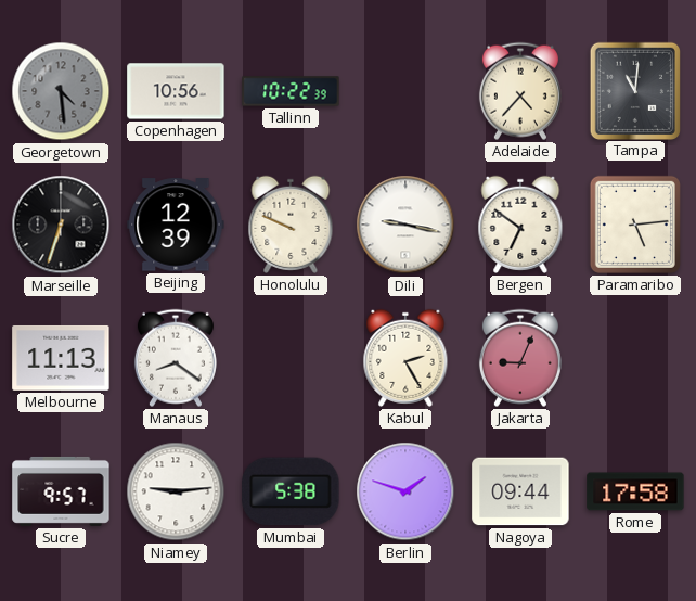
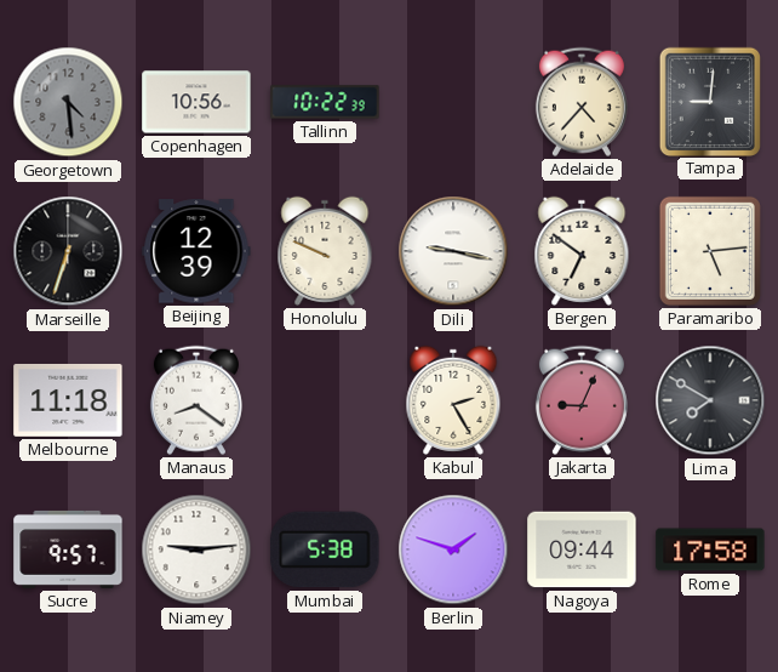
Tampa: 11:01 -> 9:01
Melbourne: 11:13 -> 11:18
Lima: none -> 7:50
